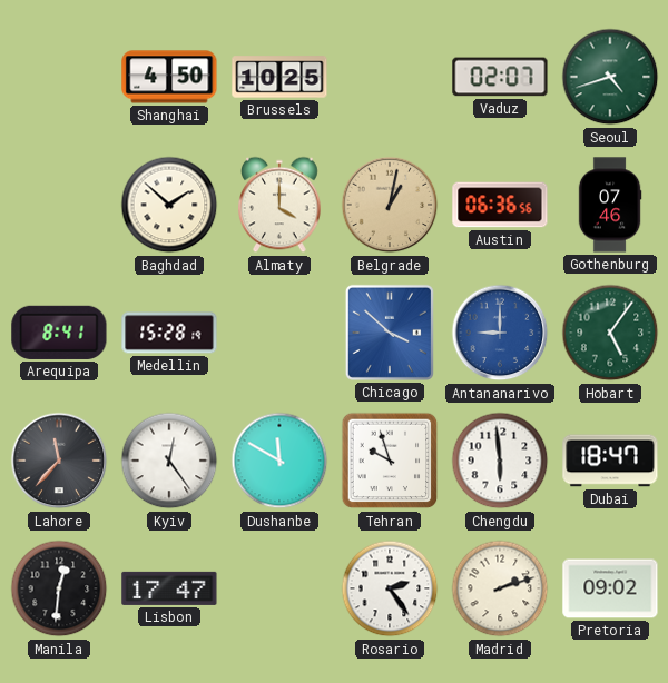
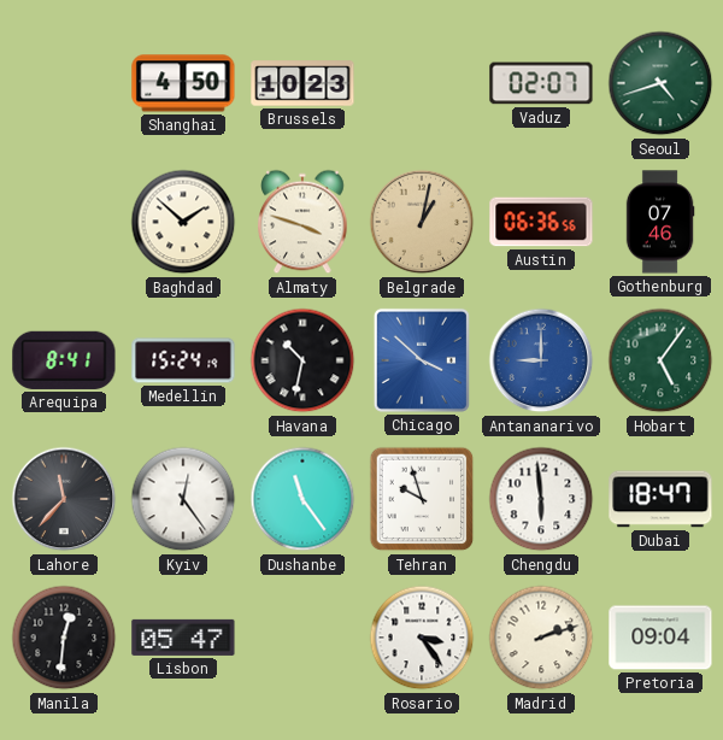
Brussels: 10:25 -> 10:23
Almaty: 4:00 -> 3:48
Medellin: 15:28 -> 15:24
Havana: none -> 10:32
Dushanbe: 11:50 -> 11:24
Lisbon: 17:47 -> 05:47
Rosario: 2:24 -> 3:24
Pretoria: 09:02 -> 09:04
